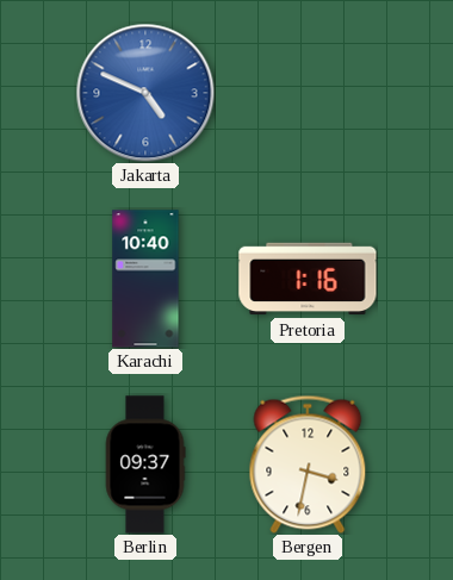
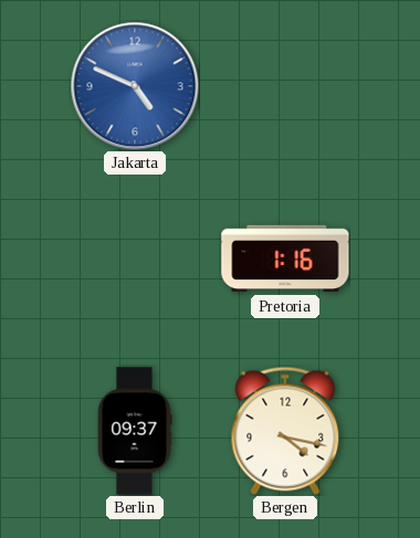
Karachi: 10:40 -> none
Bergen: 3:32 -> 4:17
